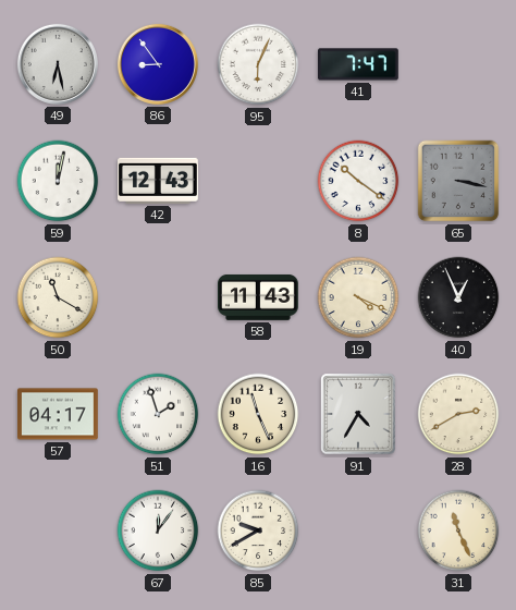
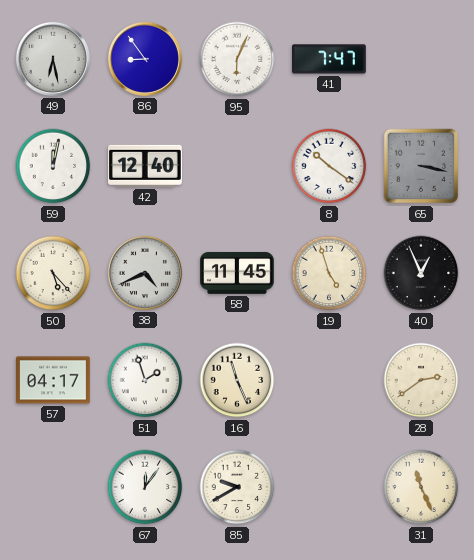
42: 12:43 -> 12:40
50: 11:20 -> 5:23
38: none -> 4:41
58: 11:43 -> 11:45
19: 4:19 -> 4:57
91: 4:35 -> none
28: 2:40 -> 2:39
